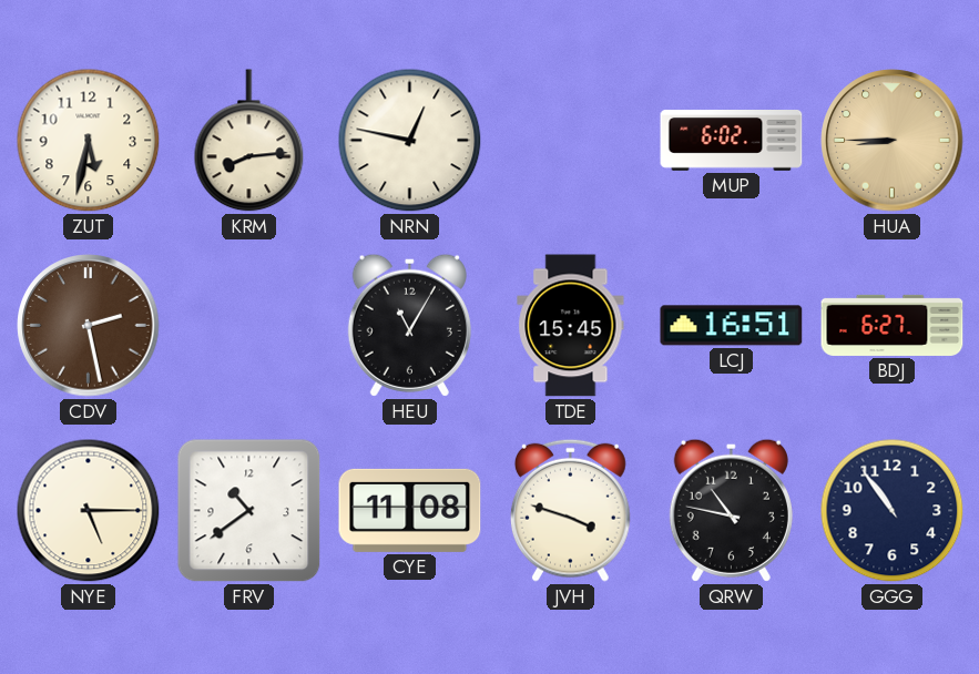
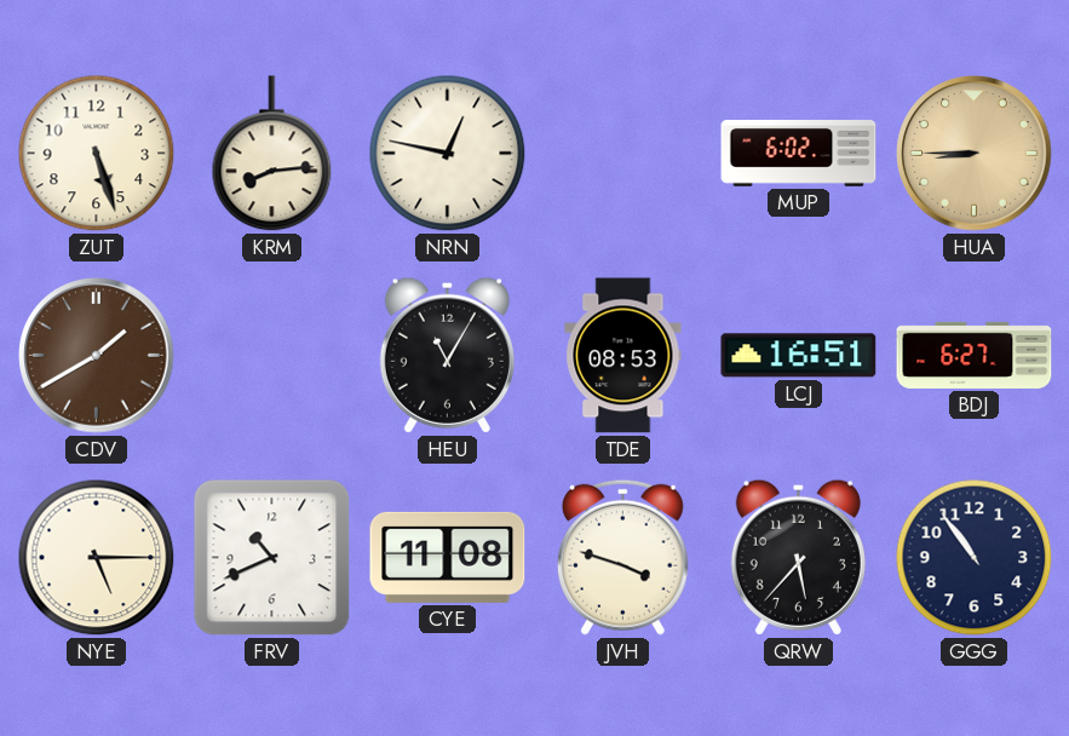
ZUT: 5:32 -> 5:27
CDV: 2:28 -> 1:40
TDE: 15:45 -> 08:53
FRV: 10:39 -> 10:41
QRW: 10:47 -> 5:37
